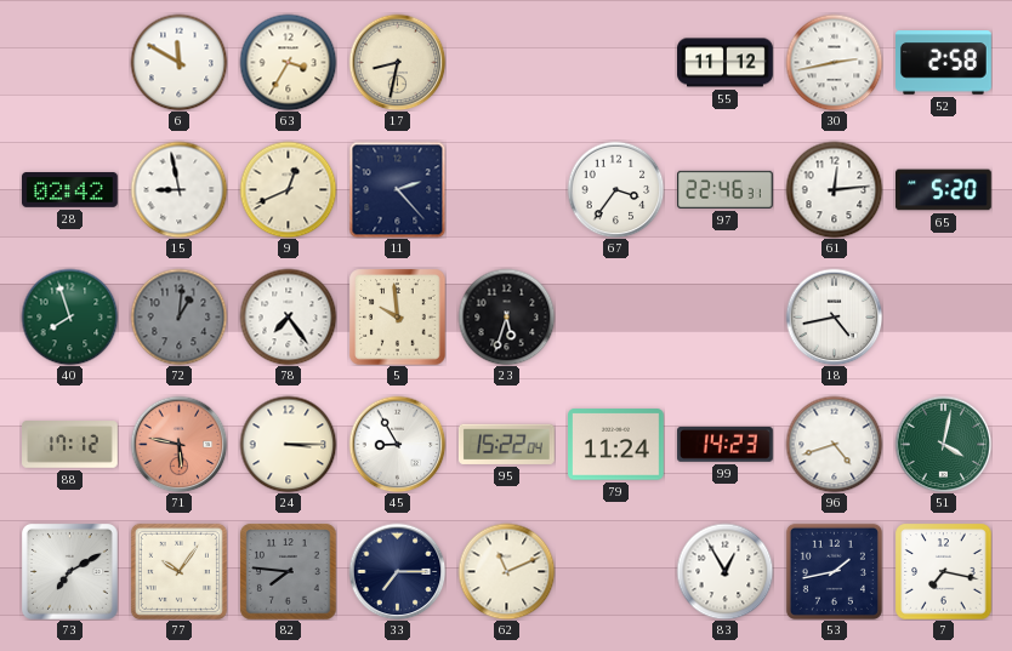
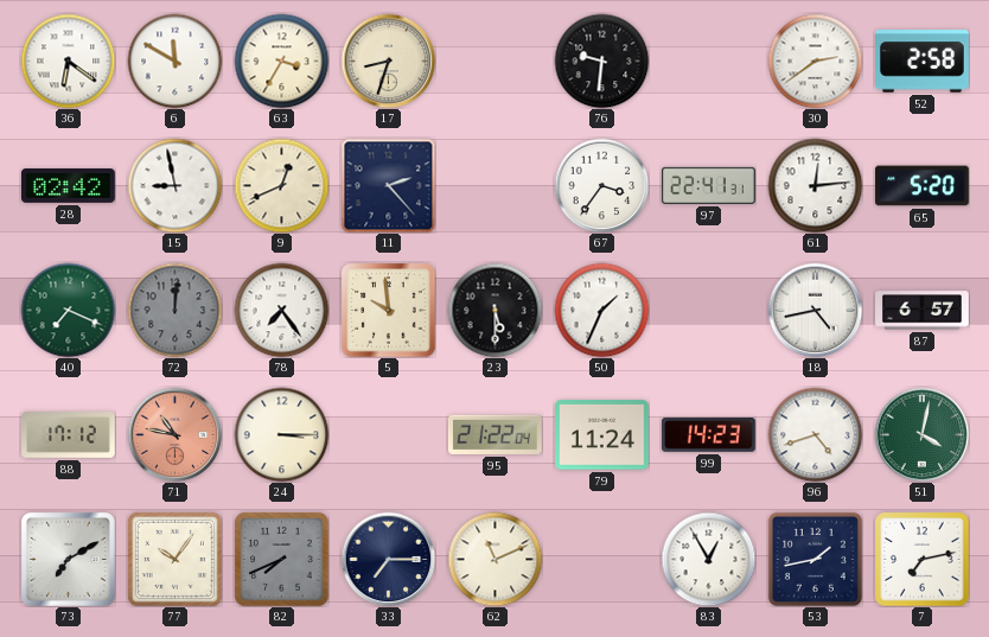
36: none -> 6:21
17: 8:32 -> 8:33
76: none -> 9:31
55: 11:12 -> none
30: 2:43 -> 2:39
97: 22:46 -> 22:41
40: 7:57 -> 7:19
72: 1:01 -> 12:01
23: 5:33 -> 5:30
50: none -> 1:34
87: none -> 6:57
71: 5:47 -> 10:47
45: 8:55 -> none
95: 15:22 -> 21:22
82: 7:46 -> 7:41
7: 7:17 -> 7:13
